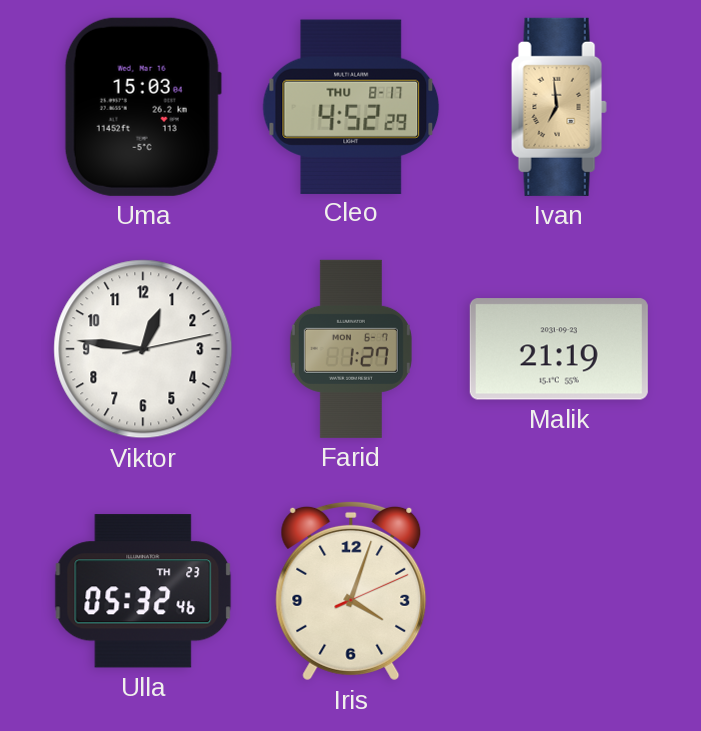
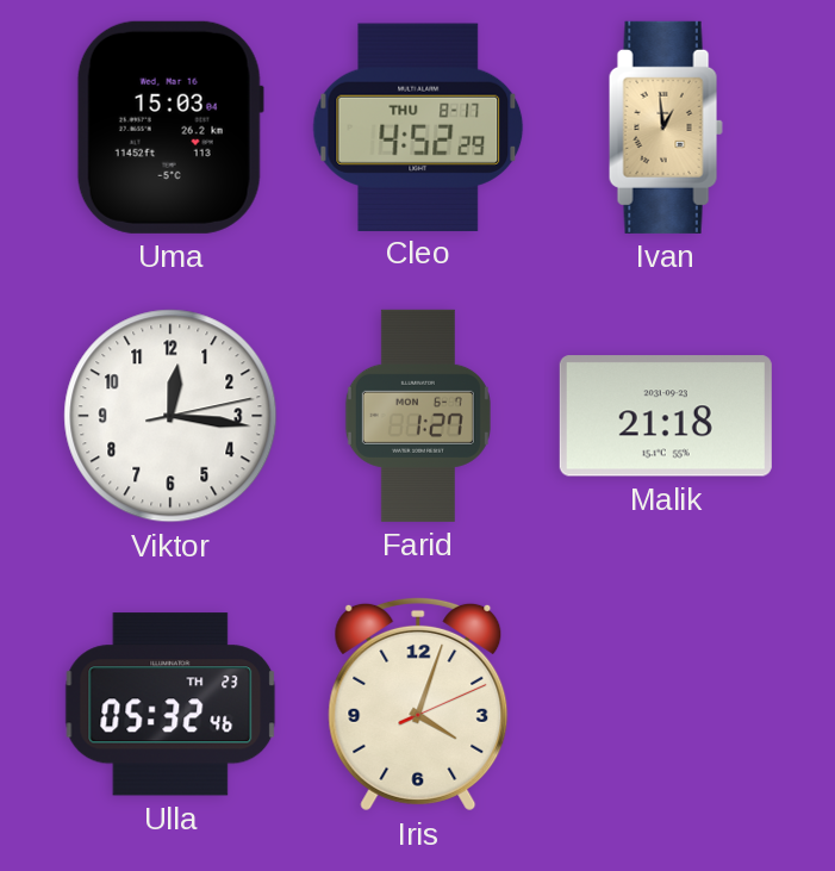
Ivan: 6:59 -> 12:59
Viktor: 12:46 -> 12:16
Malik: 21:19 -> 21:18
